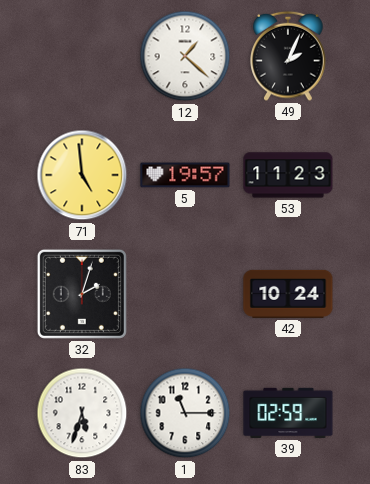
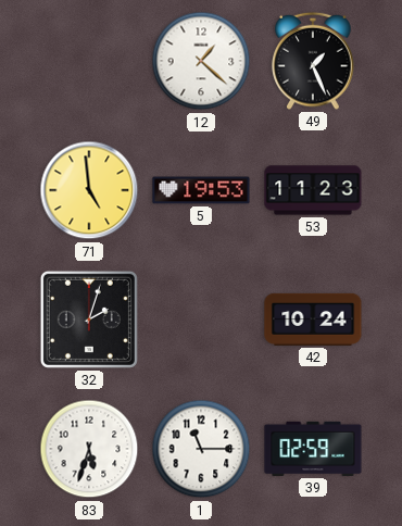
49: 2:04 -> 1:26
5: 19:57 -> 19:53
